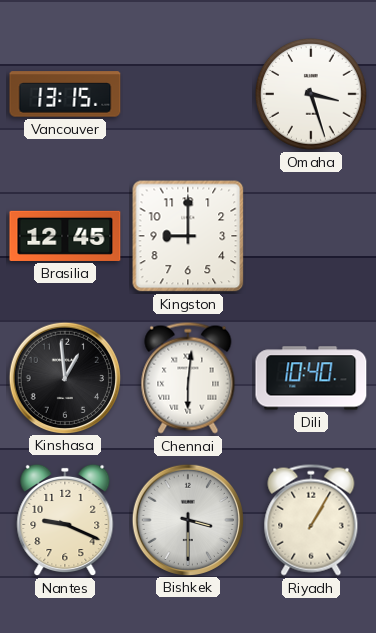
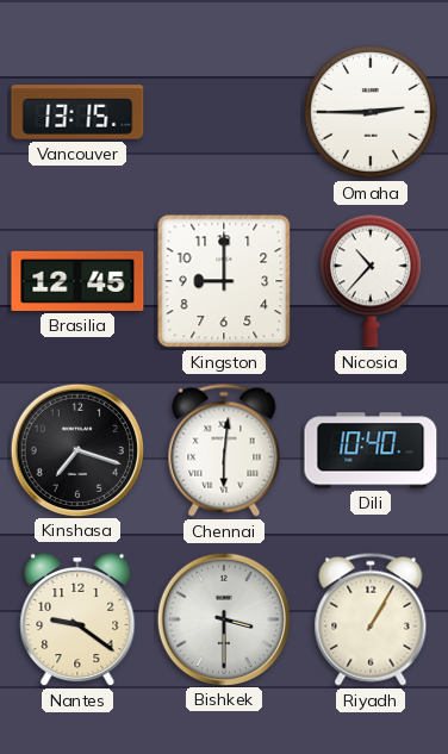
Omaha: 3:27 -> 2:45
Nicosia: none -> 10:37
Kinshasa: 12:59 -> 7:18
Nantes: 9:19 -> 9:21
